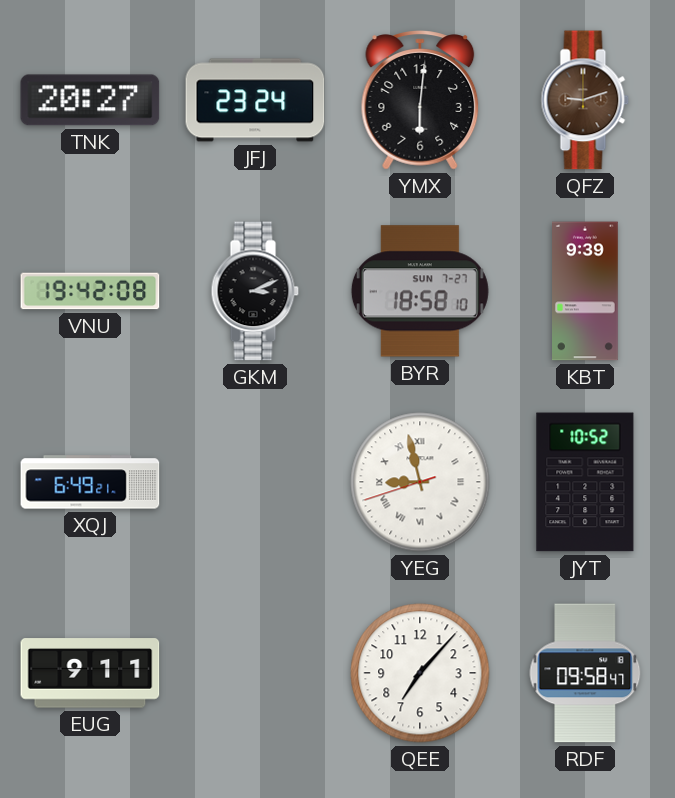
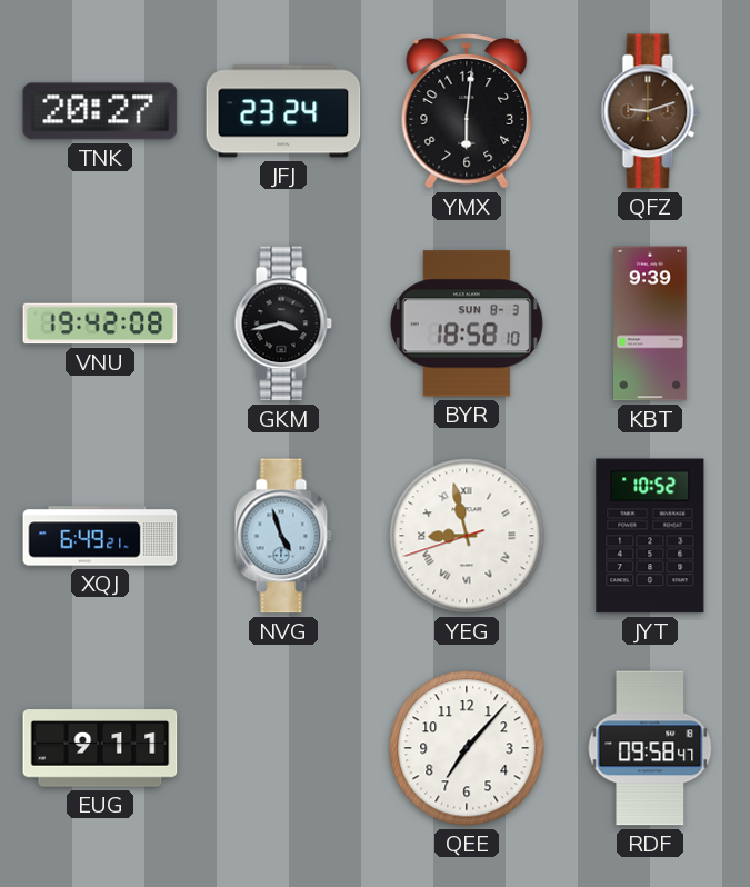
GKM: 3:11 -> 3:43
BYR date: SUN 7-27 -> SUN 8-3
NVG: none -> 4:57
